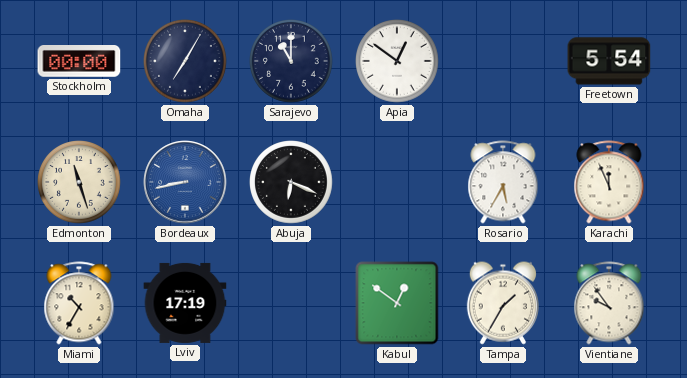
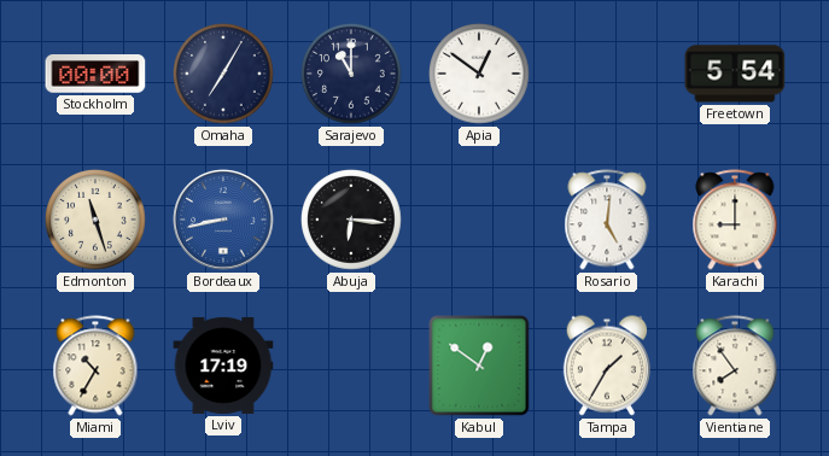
Abuja: 6:19 -> 6:16
Rosario: 5:35 -> 5:01
Karachi: 11:56 -> 9:00
Vientiane: 9:54 -> 7:54
